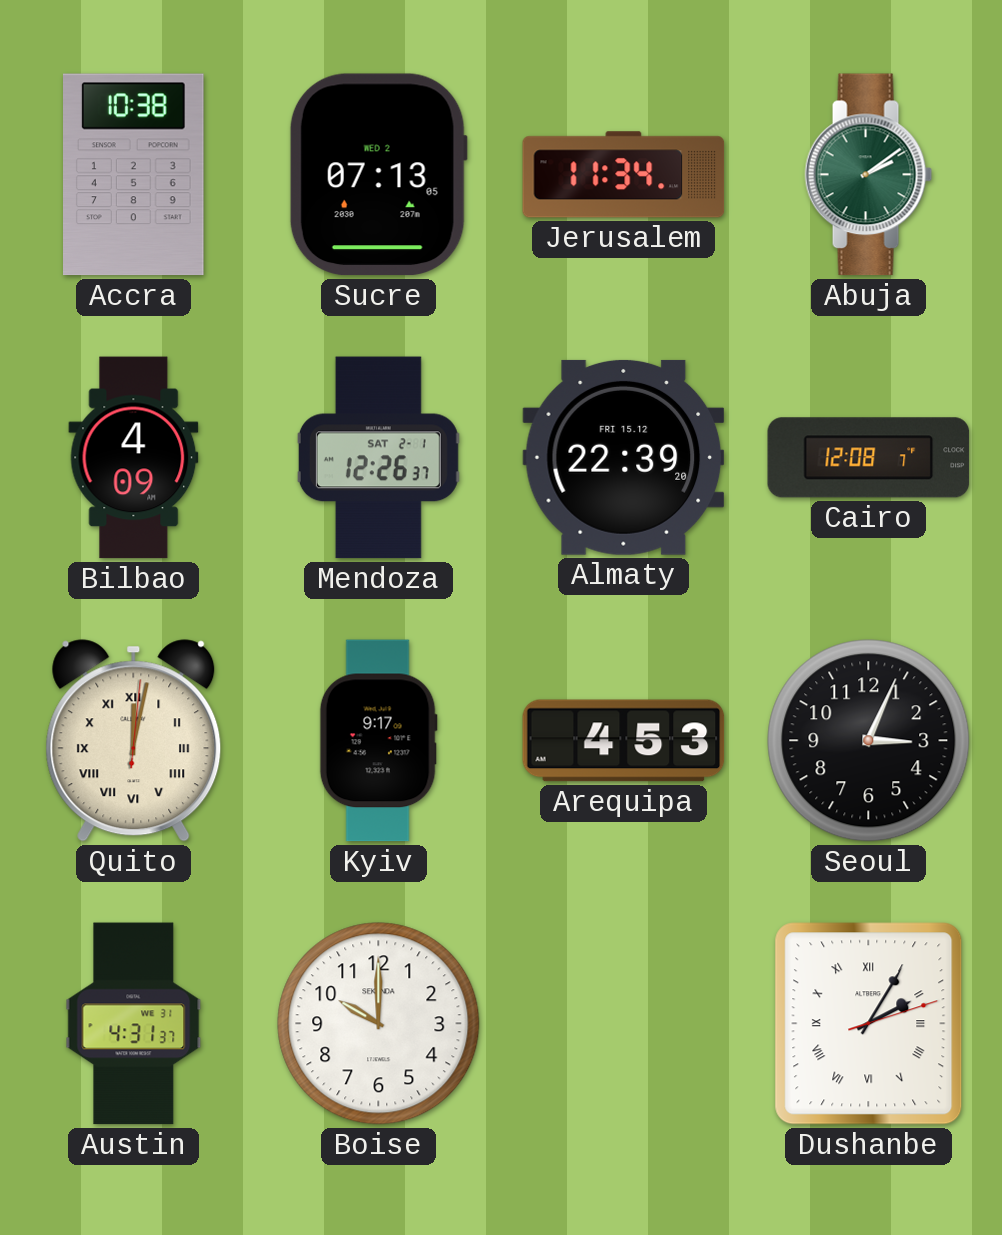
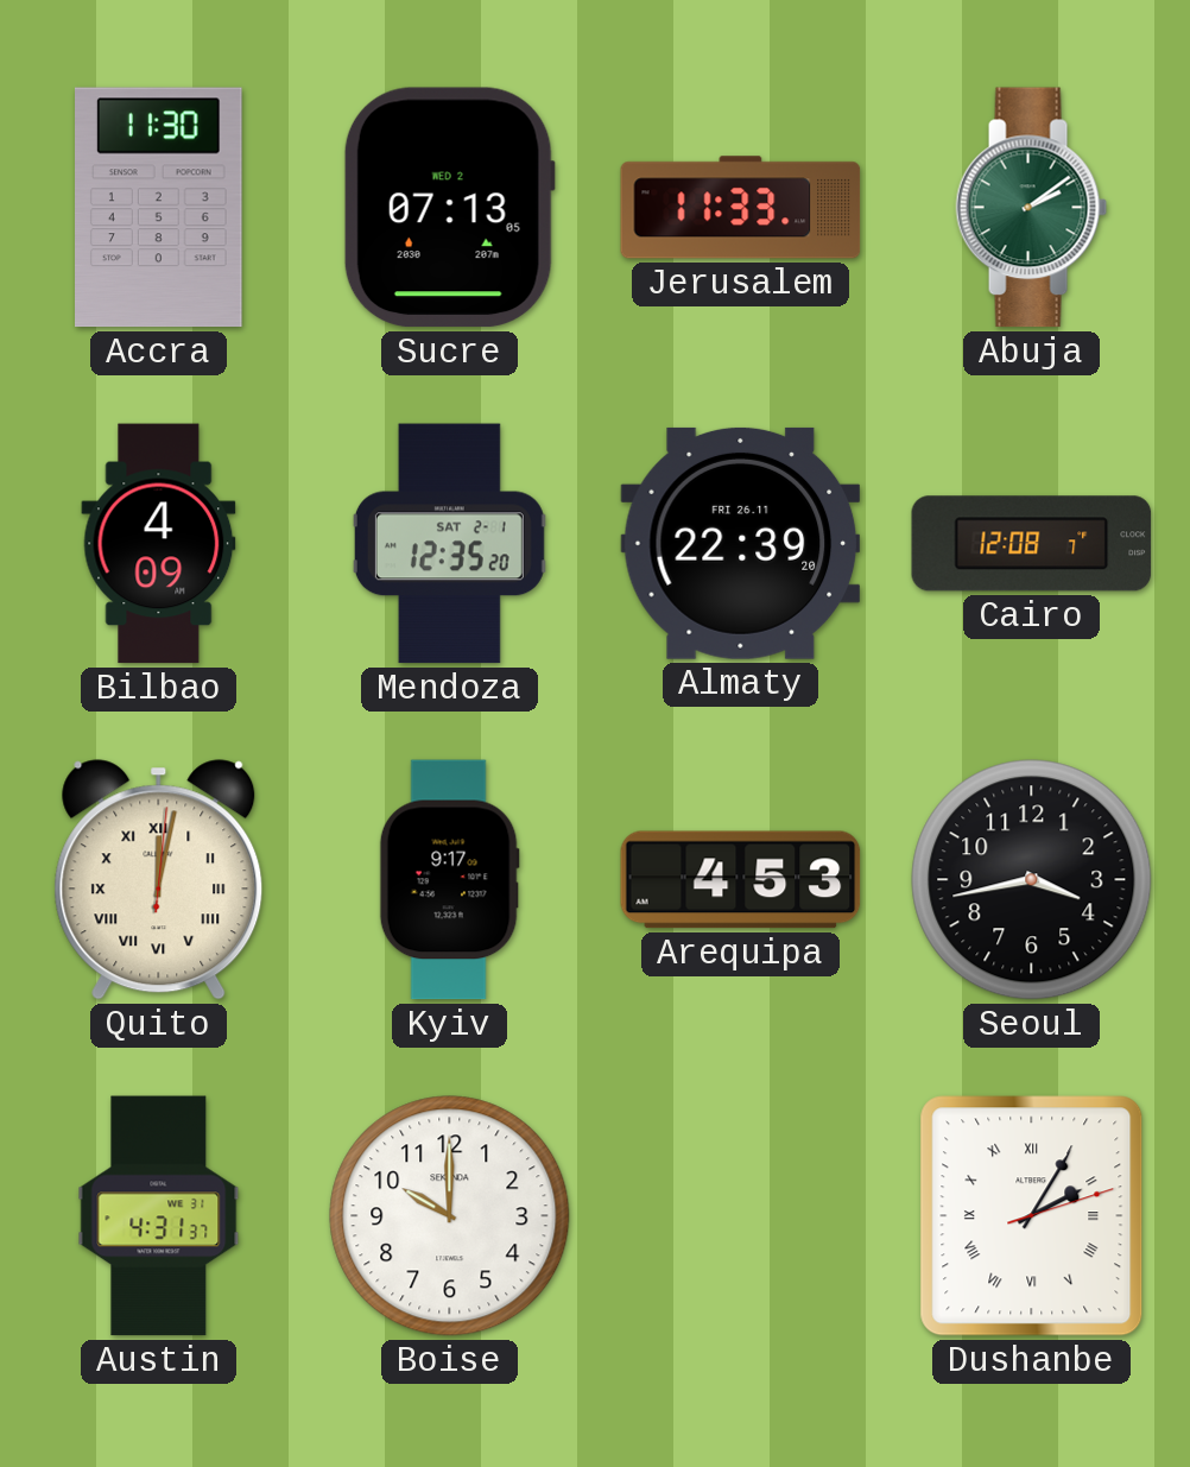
Accra: 10:38 -> 11:30
Jerusalem: 11:34 -> 11:33
Mendoza: 12:26 -> 12:35
Almaty date: FRI 15.12 -> FRI 26.11
Seoul: 3:04 -> 3:43
